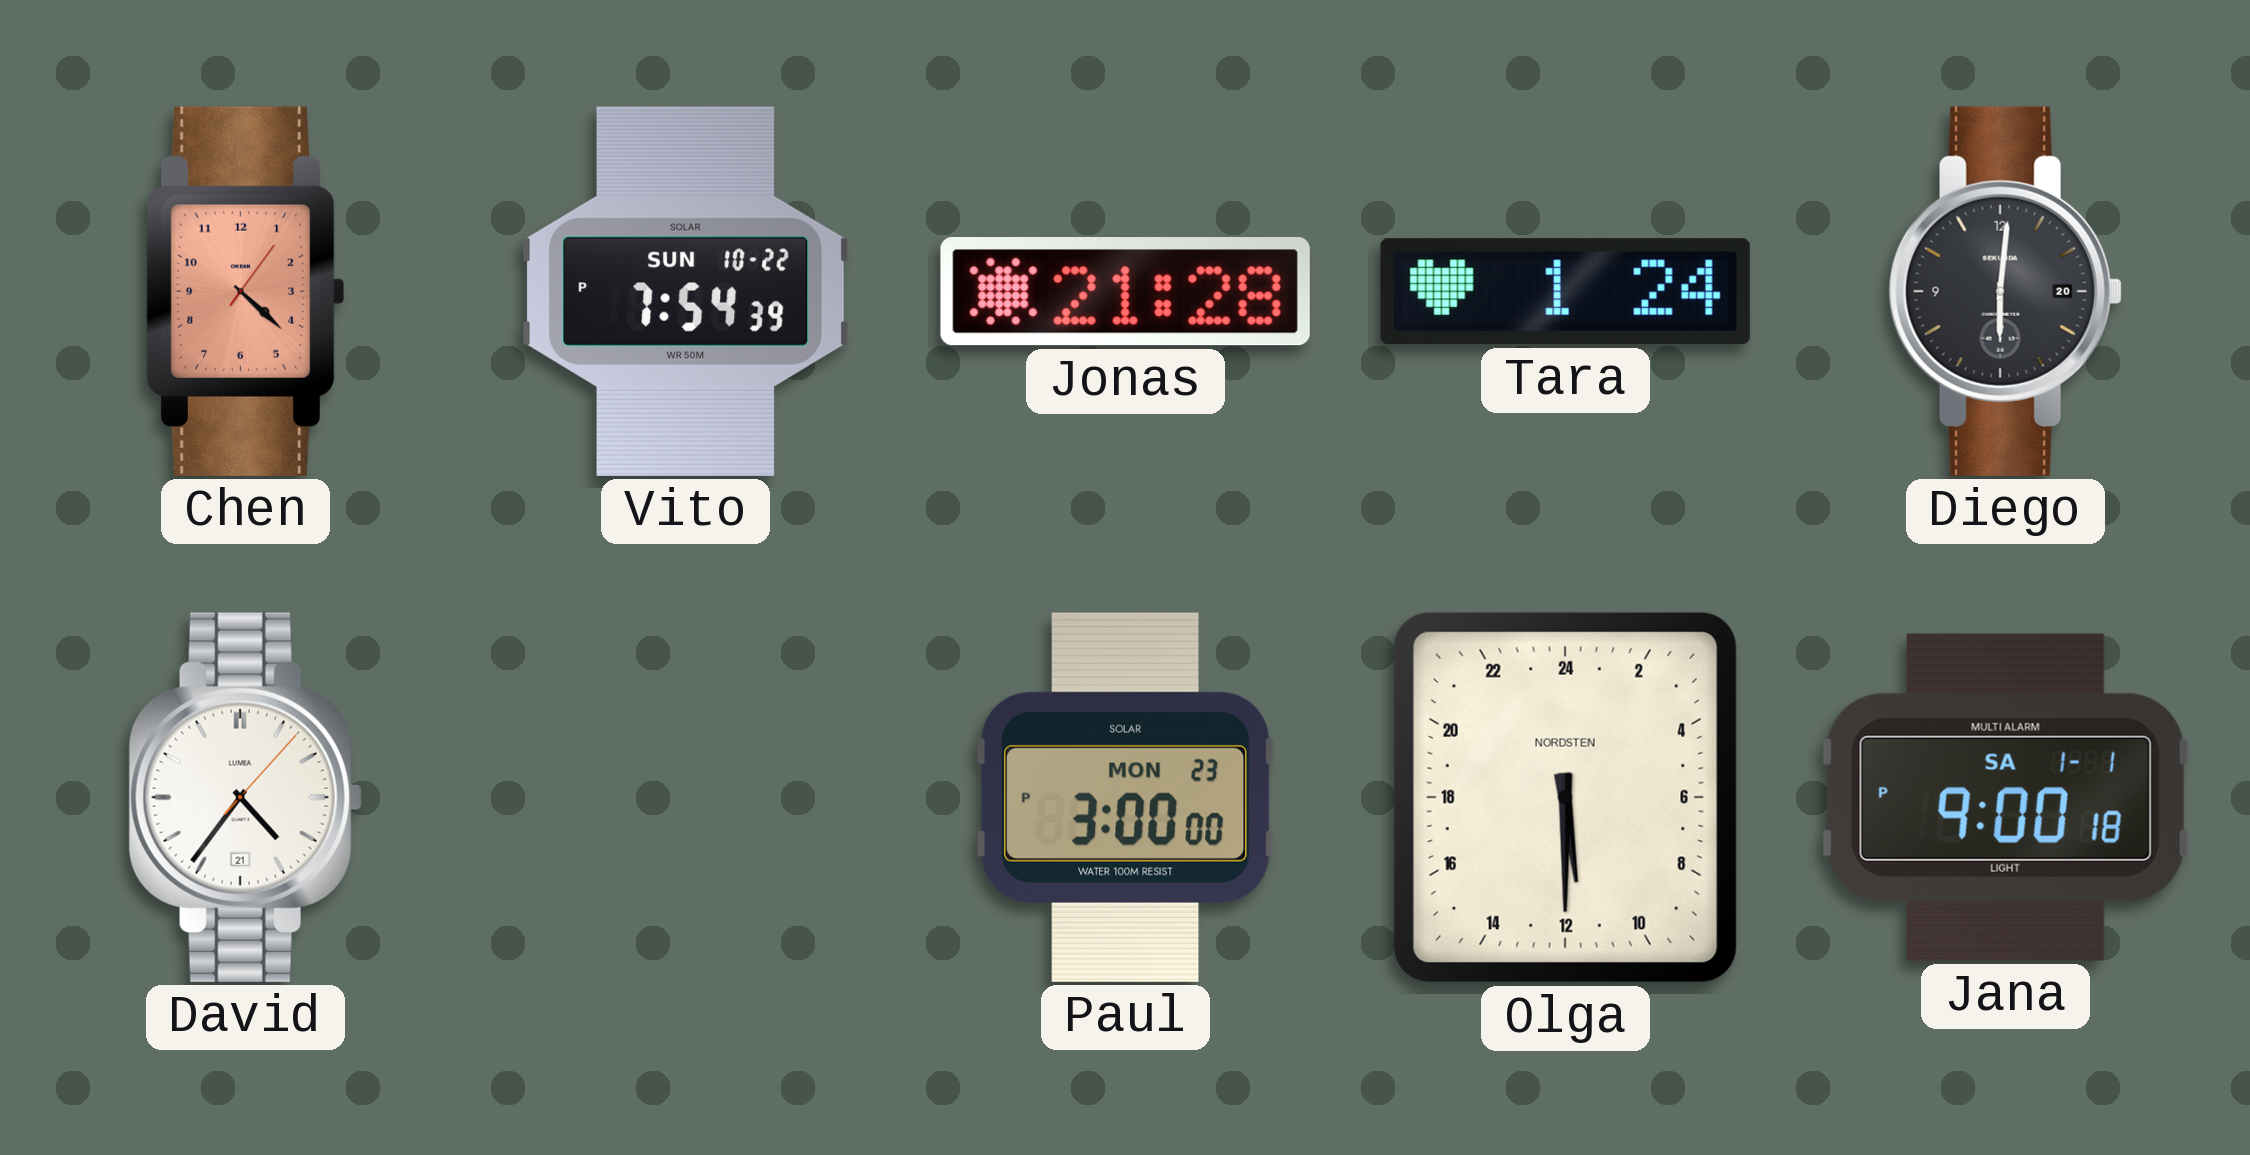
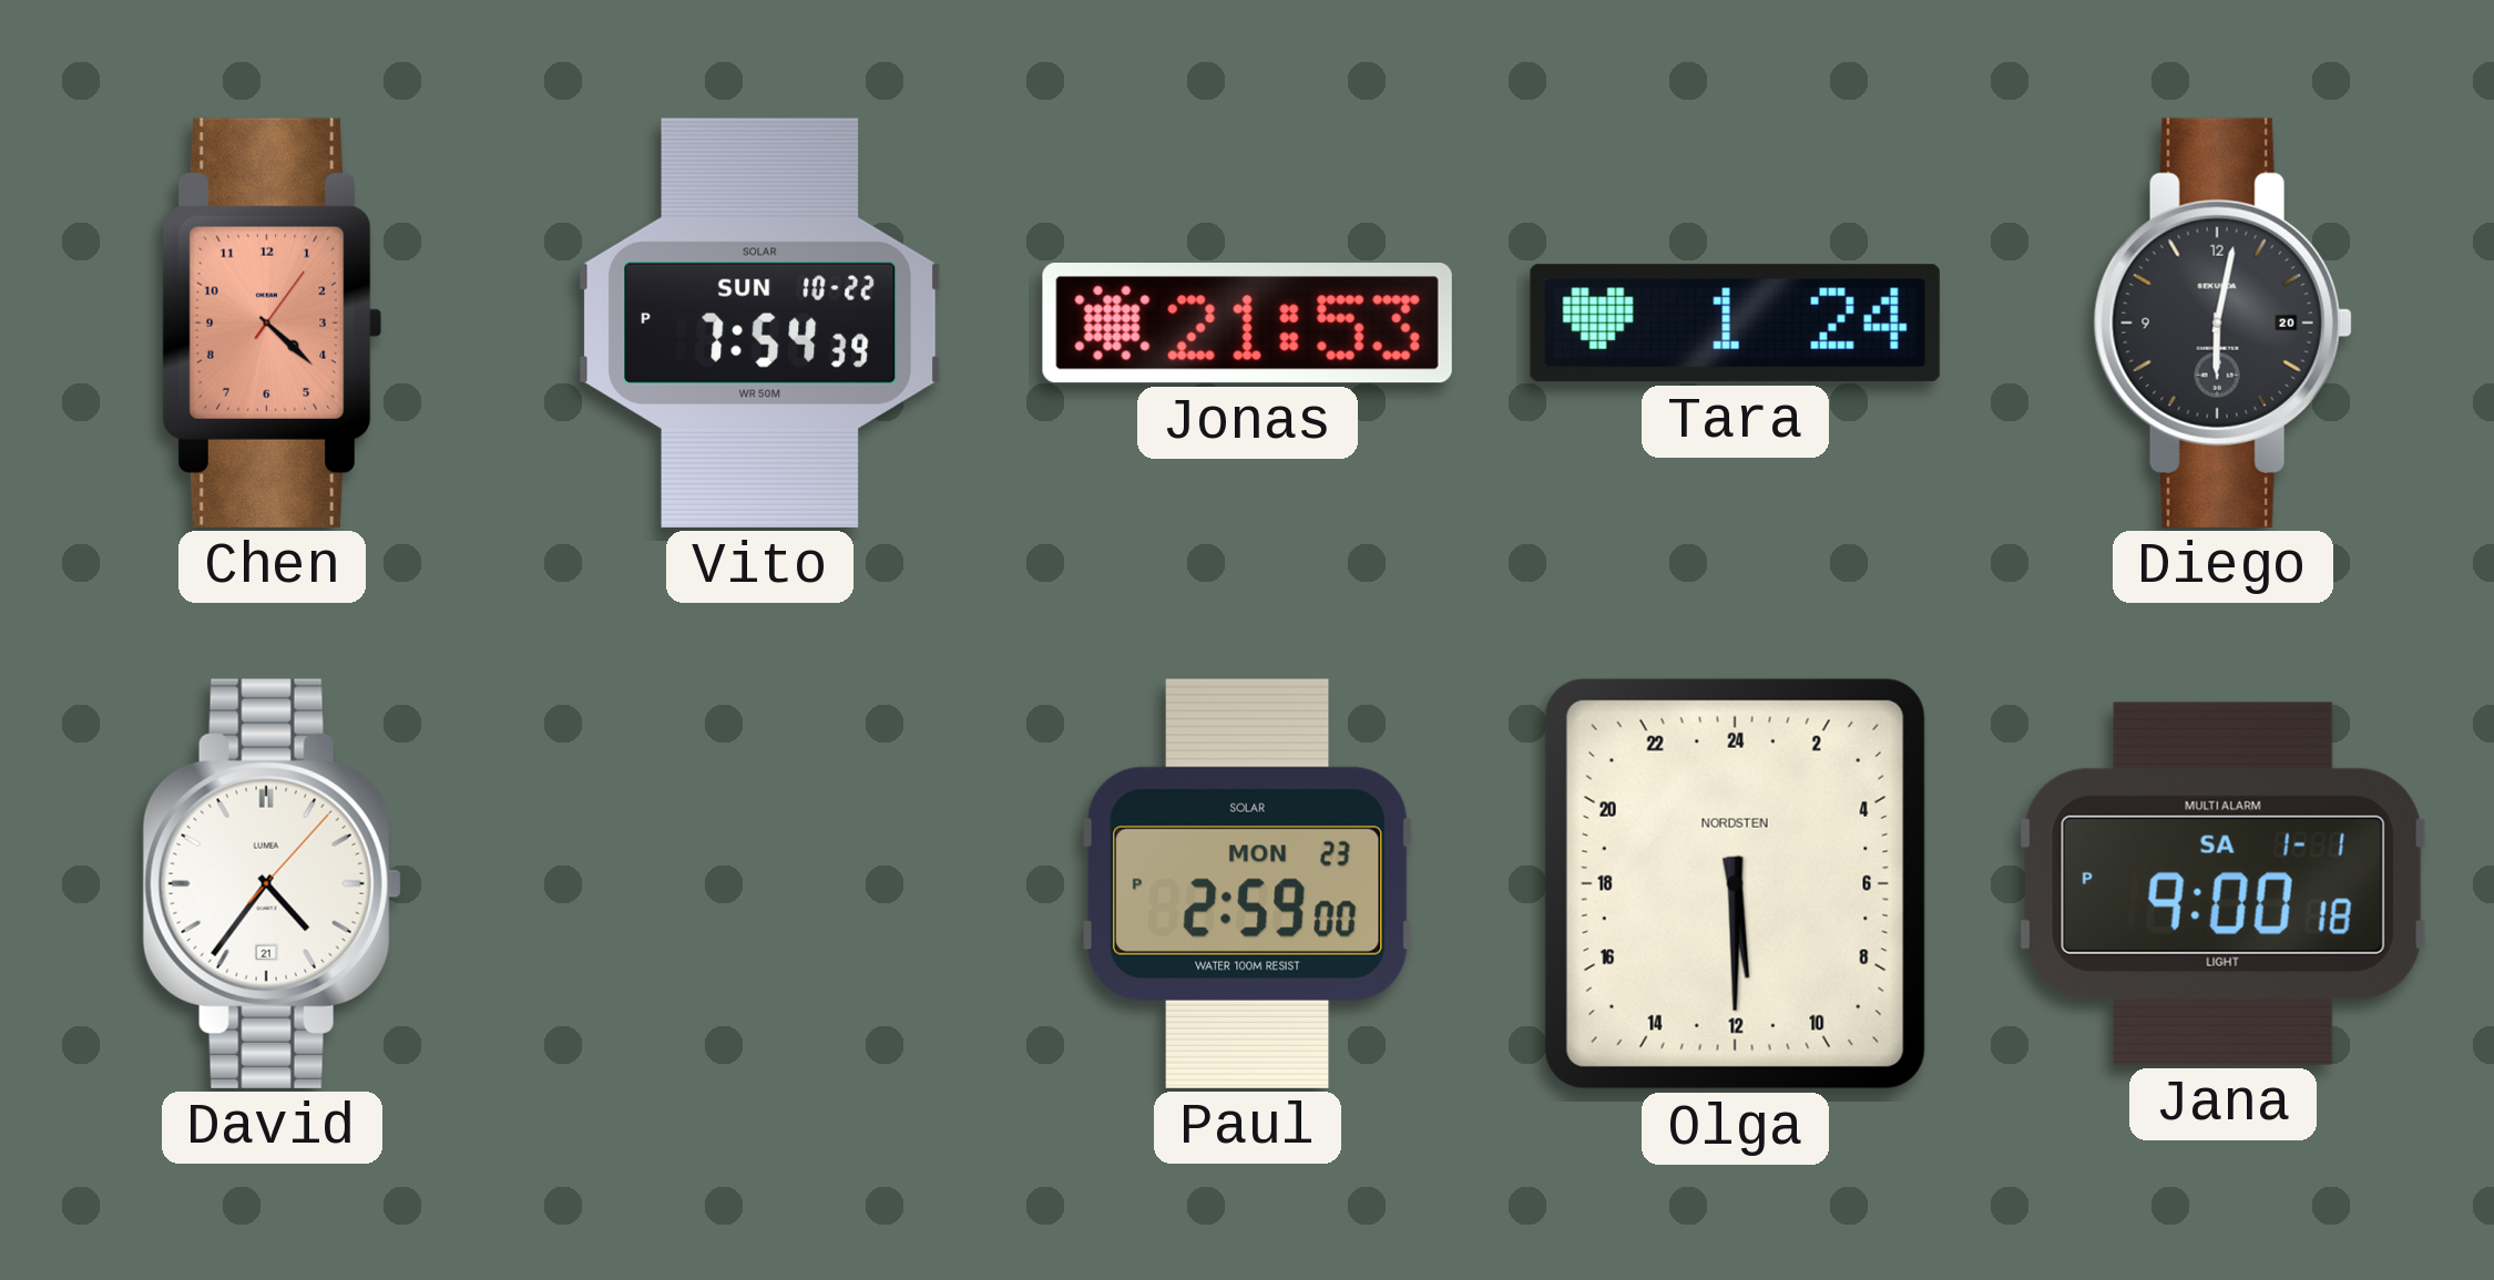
Jonas: 21:28 -> 21:53
Diego: 6:01 -> 6:02
Paul: 3:00 -> 2:59
